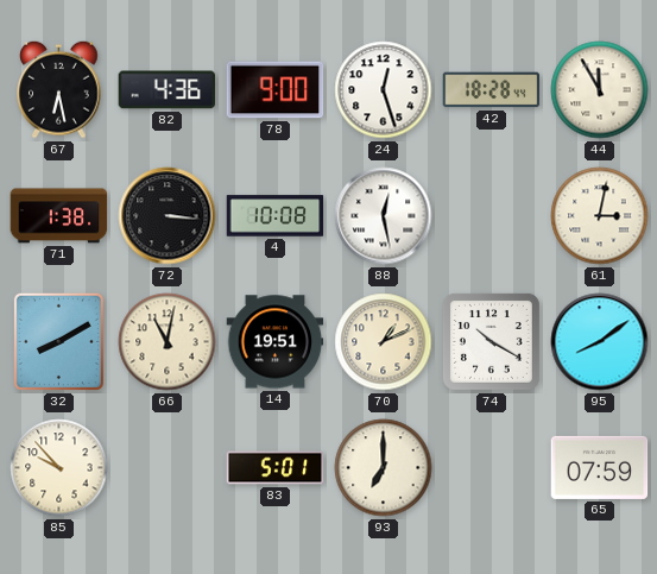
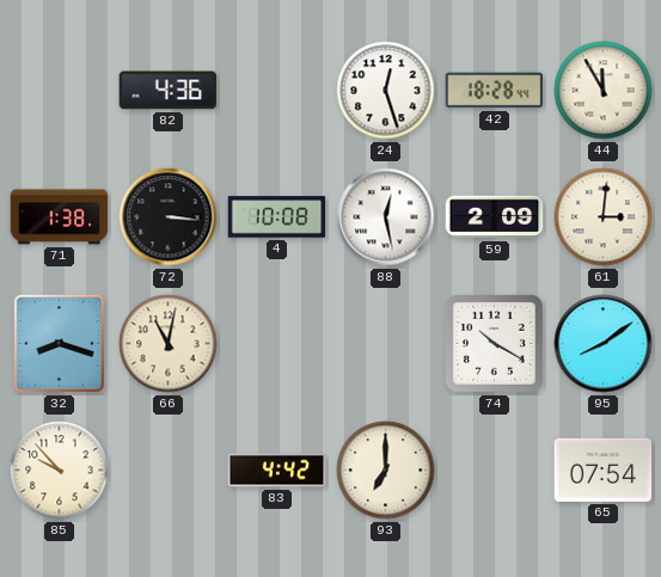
67: 6:28 -> none
78: 9:00 -> none
59: none -> 2:09
61: 3:02 -> 3:01
32: 8:10 -> 8:18
14: 19:51 -> none
70: 1:11 -> none
83: 5:01 -> 4:42
65: 07:59 -> 07:54
